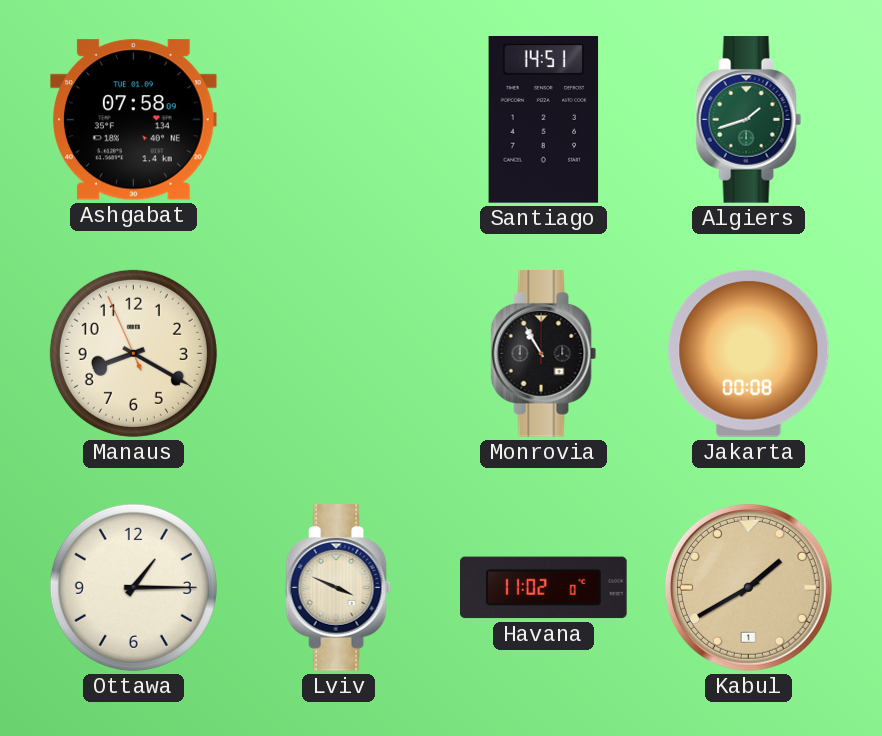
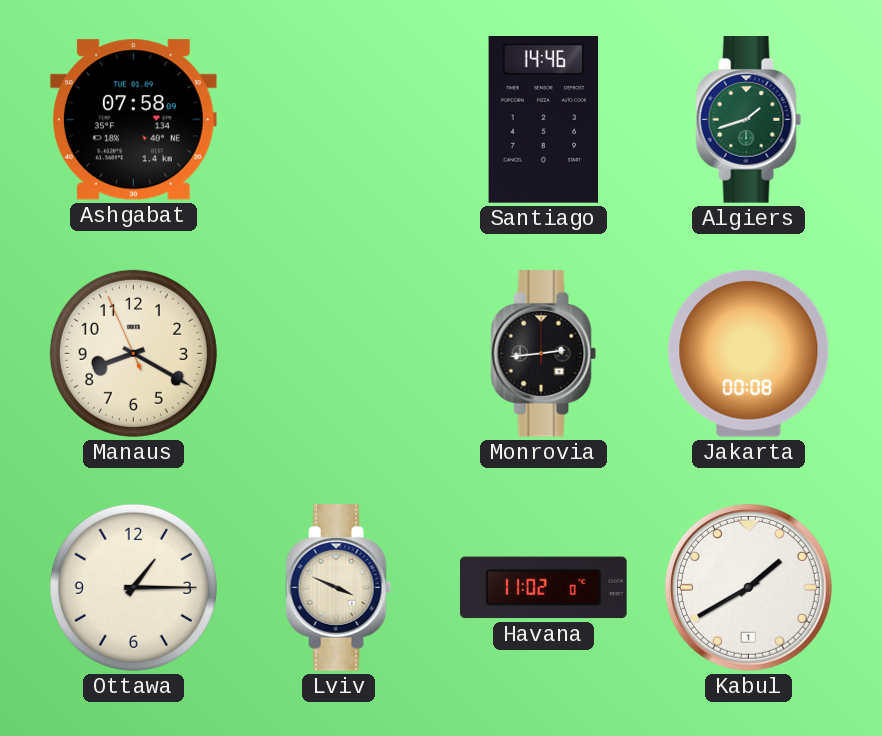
Santiago: 14:51 -> 14:46
Monrovia: 10:55 -> 2:44
Kabul dial: champagne -> white
